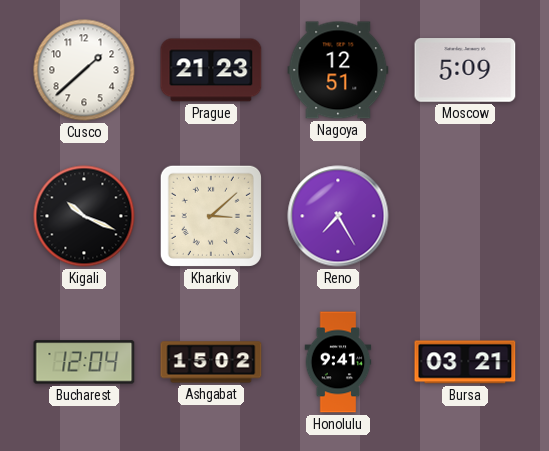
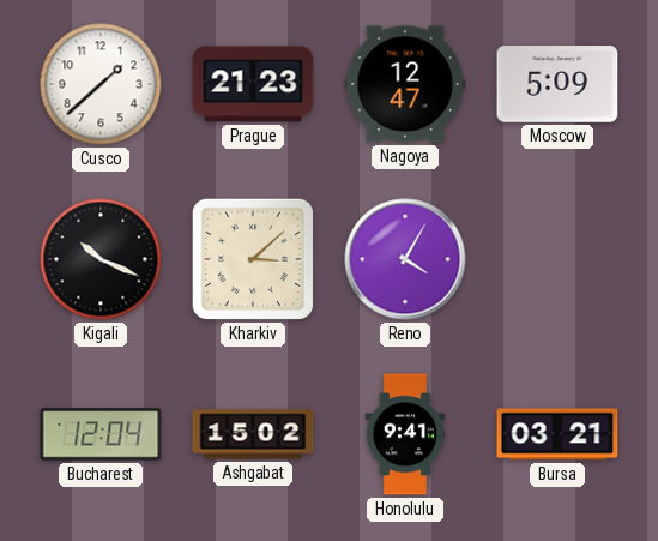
Nagoya: 12:51 -> 12:47
Reno: 7:25 -> 4:05
